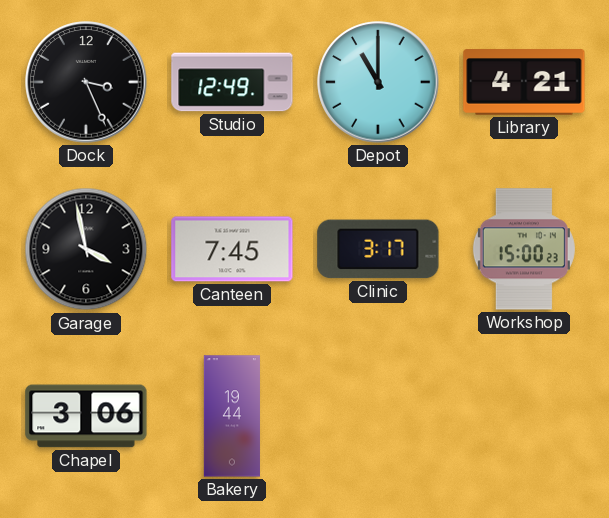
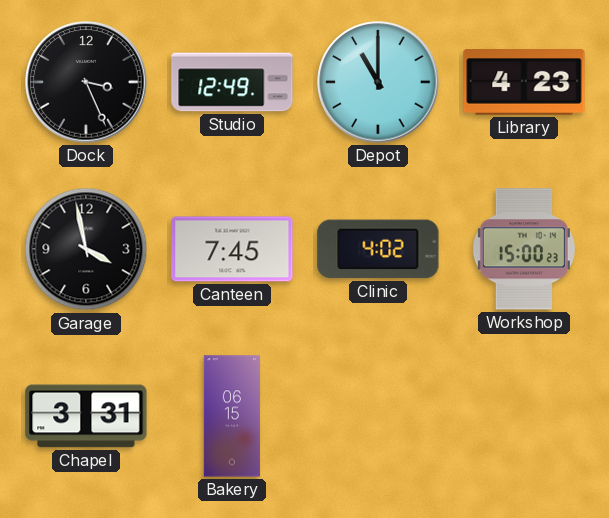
Library: 4:21 -> 4:23
Clinic: 3:17 -> 4:02
Chapel: 3:06 -> 3:31
Bakery: 19:44 -> 06:15
